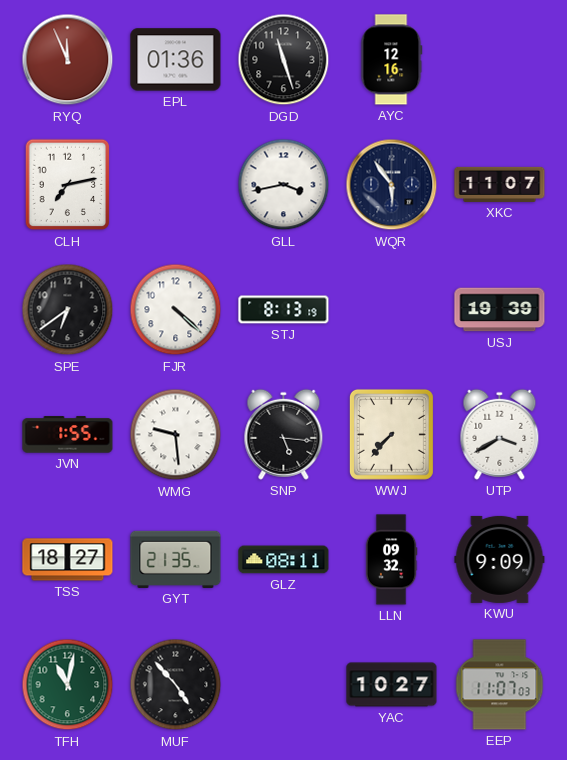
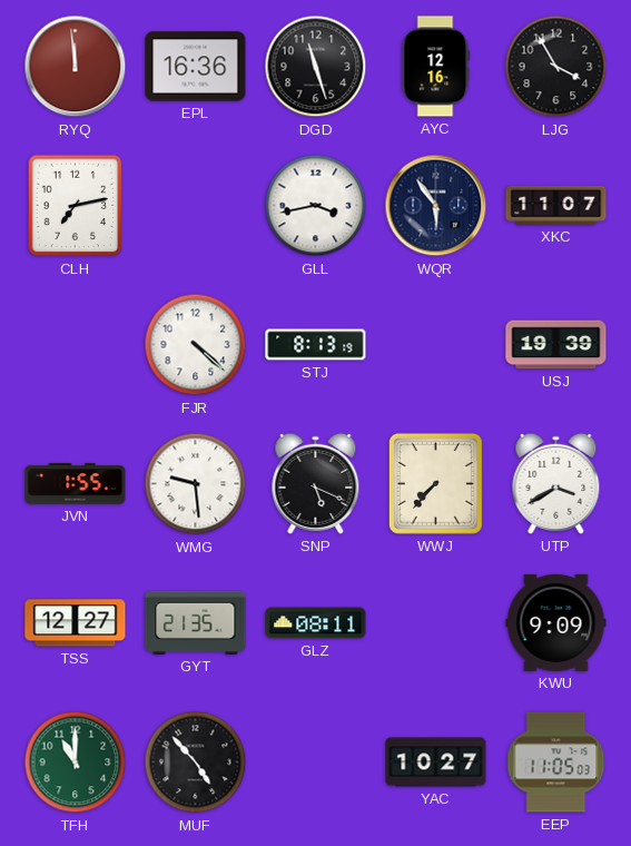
RYQ: 11:56 -> 11:59
EPL: 01:36 -> 16:36
LJG: none -> 3:55
SPE: 6:39 -> none
SNP: 5:16 -> 5:19
TSS: 18:27 -> 12:27
LLN: 09:32 -> none
TFH: 11:02 -> 11:00
EEP: 11:07 -> 11:05
